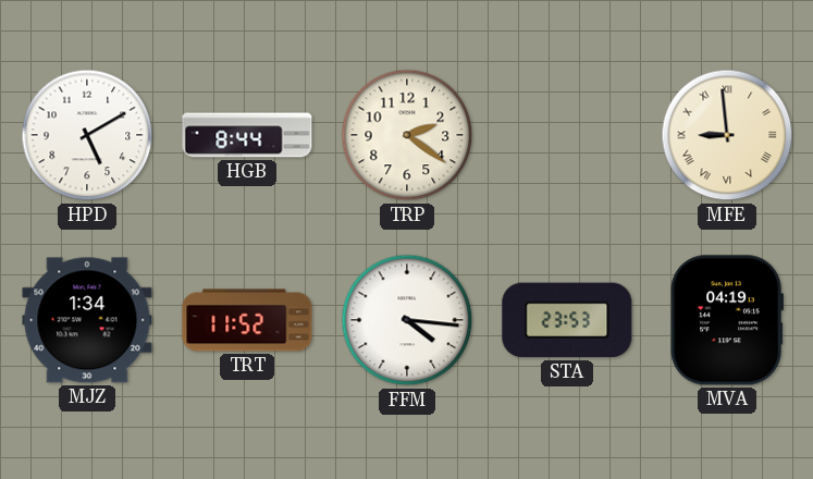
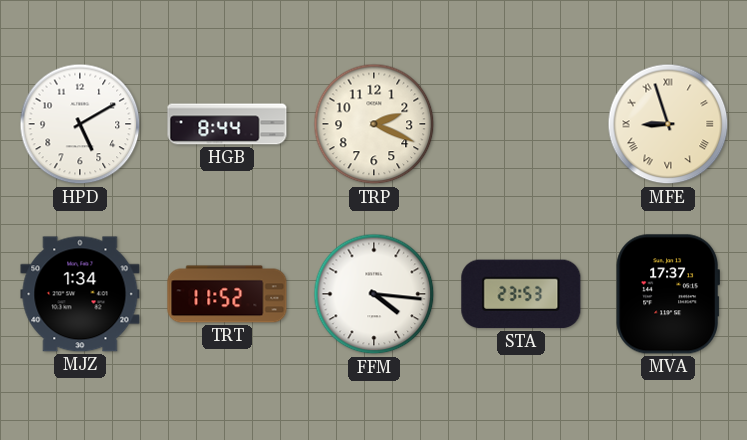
TRP: 2:21 -> 2:19
MFE: 8:59 -> 8:57
MVA: 04:19 -> 17:37
